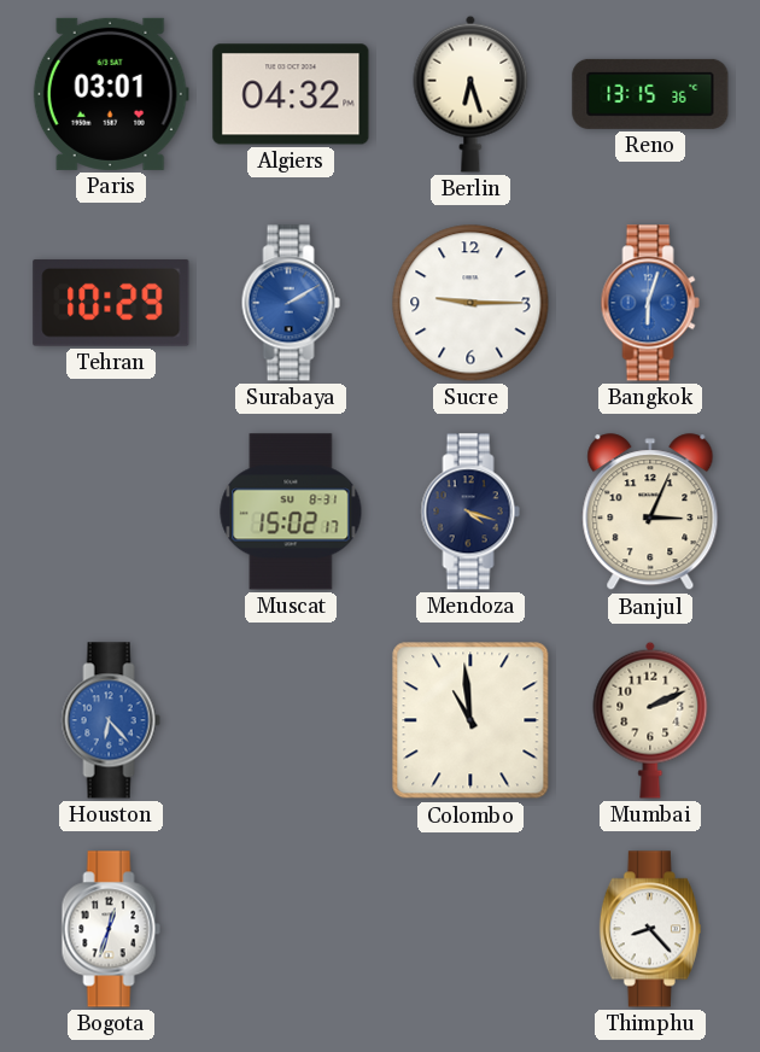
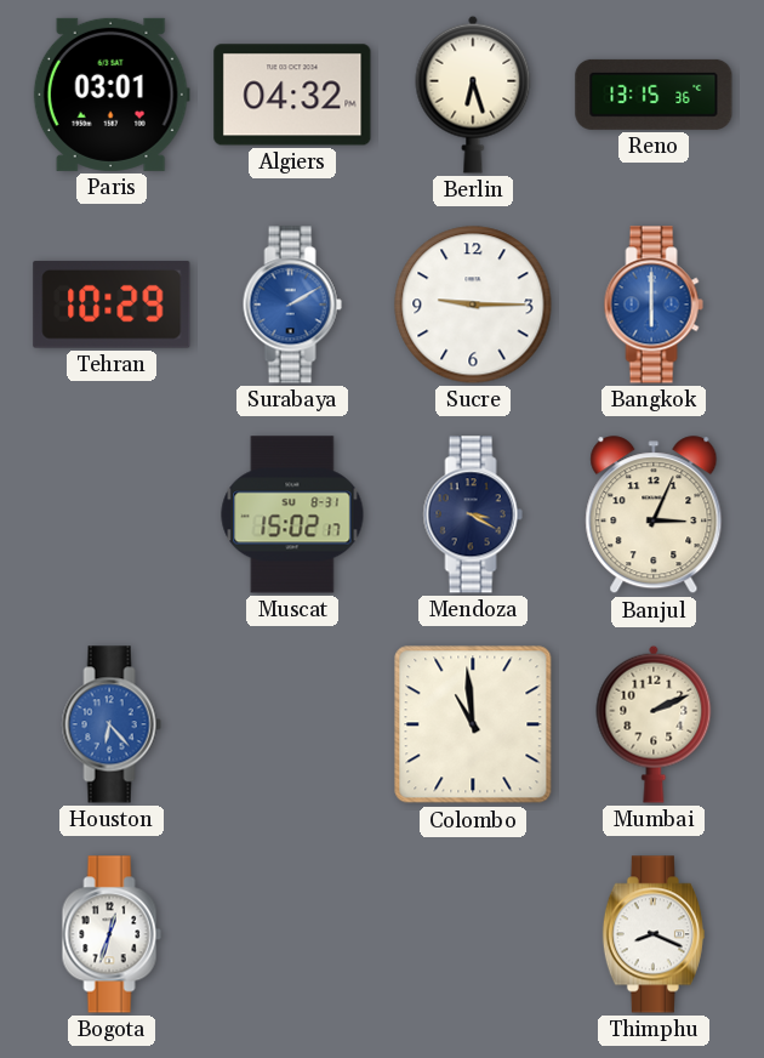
Bangkok: 6:03 -> 6:00
Mendoza: 4:18 -> 3:20
Thimphu: 8:23 -> 8:19
